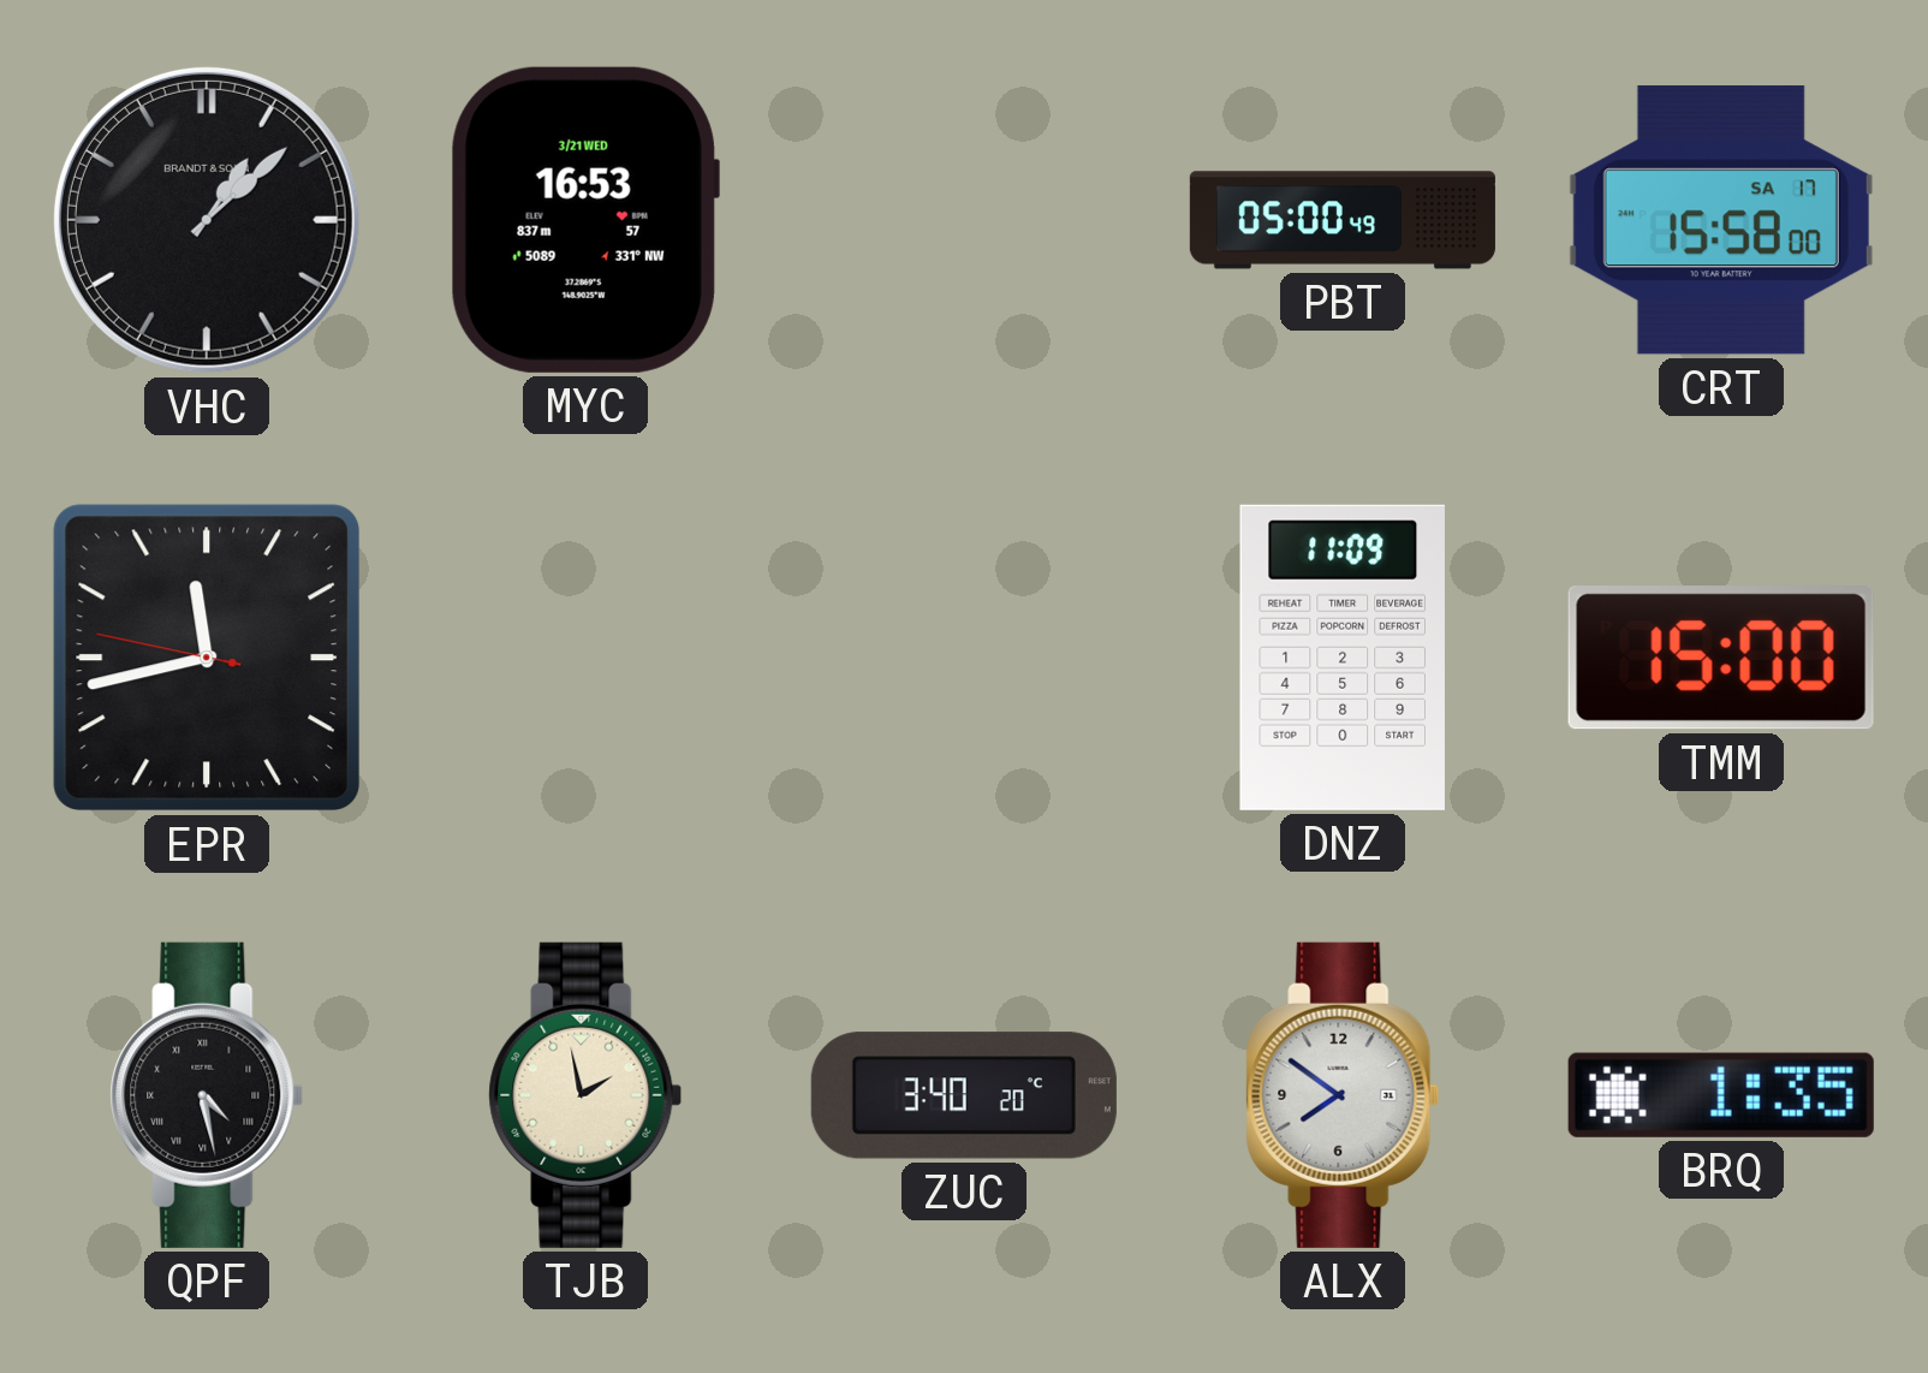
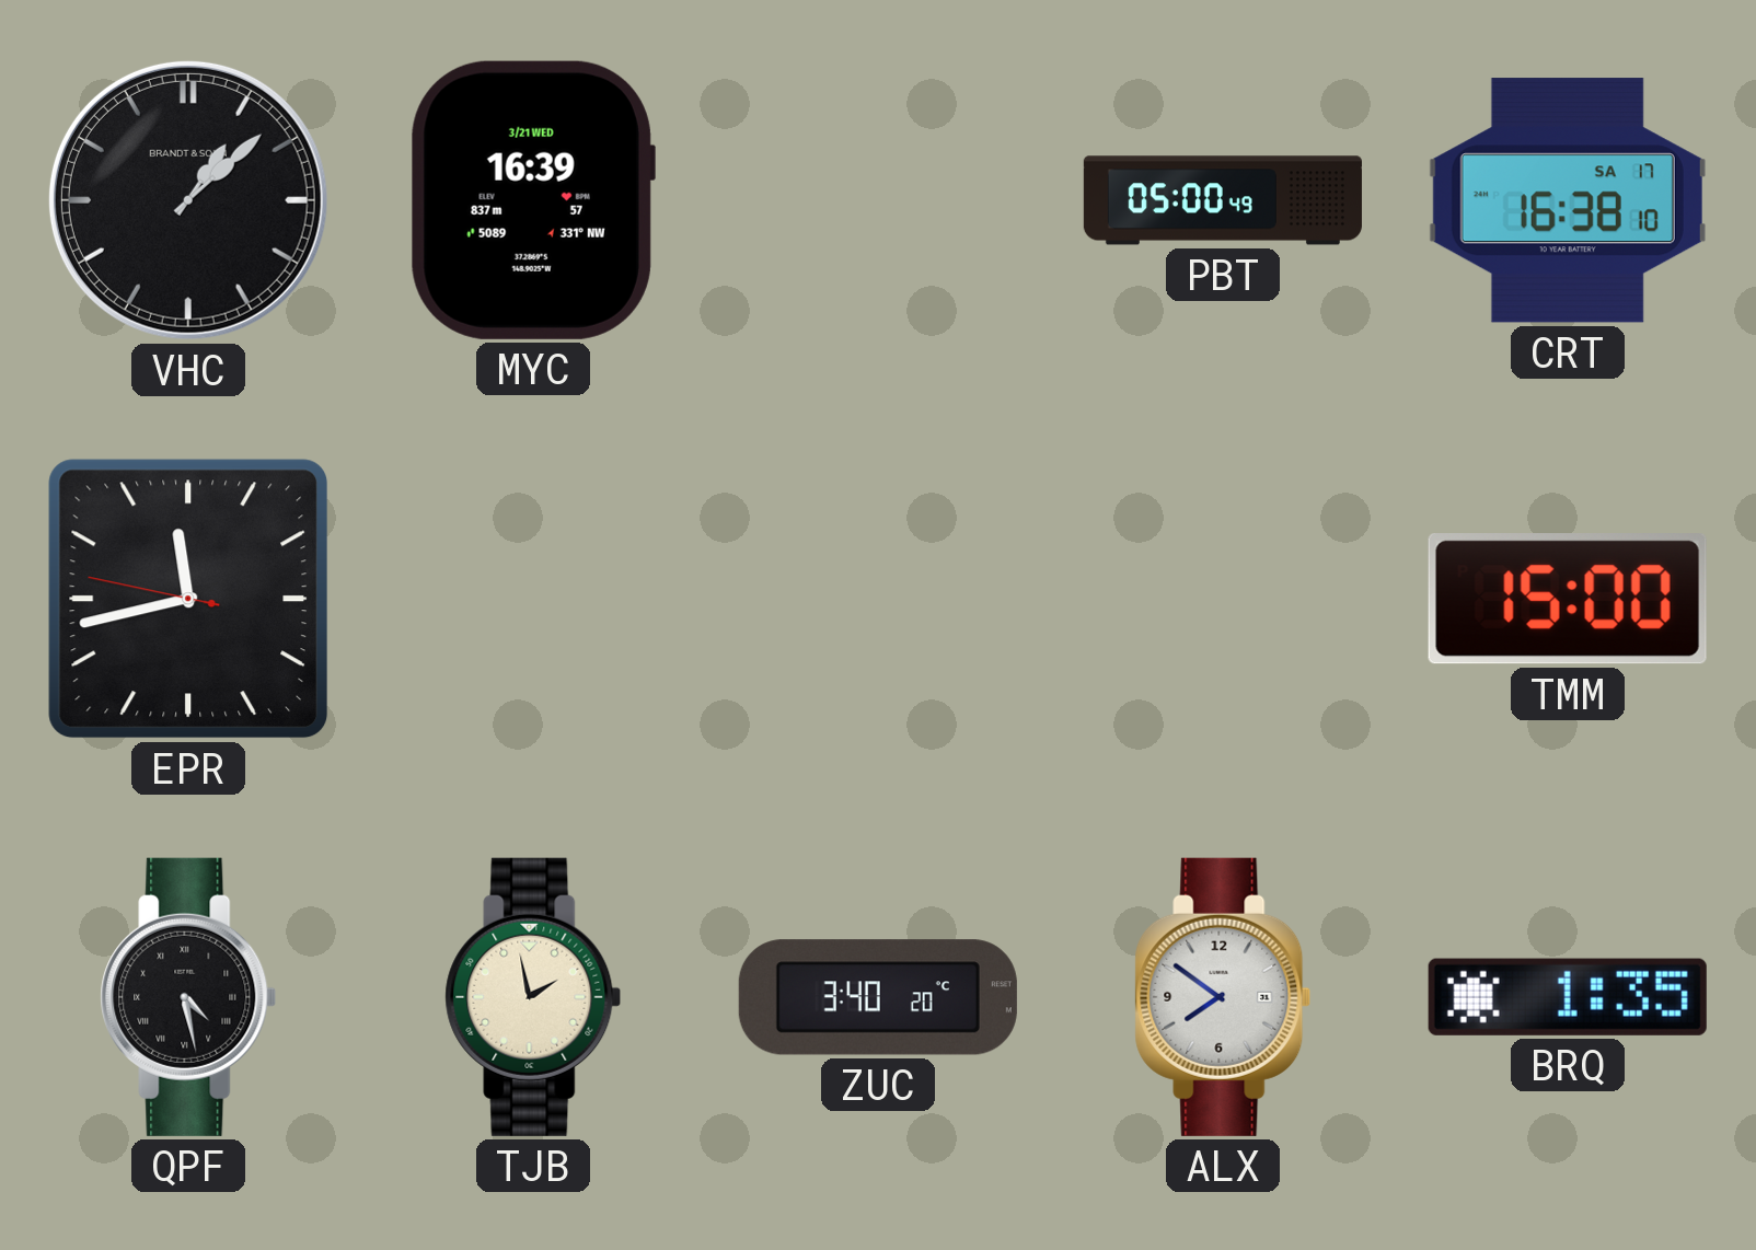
MYC: 16:53 -> 16:39
CRT: 15:58 -> 16:38
DNZ: 11:09 -> none
